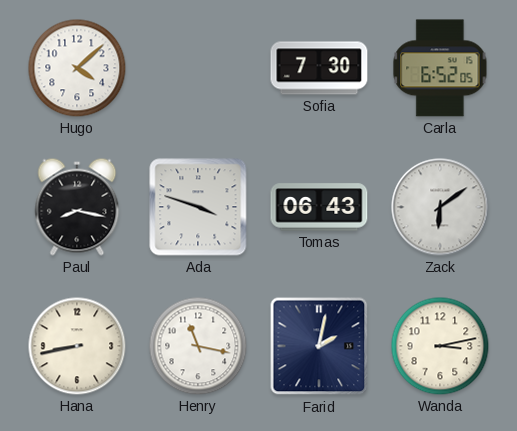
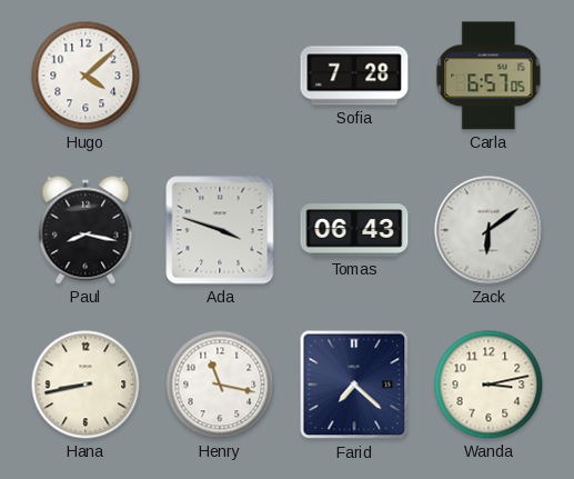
Sofia: 7:30 -> 7:28
Carla: 6:52 -> 6:57
Farid: 2:02 -> 7:22
